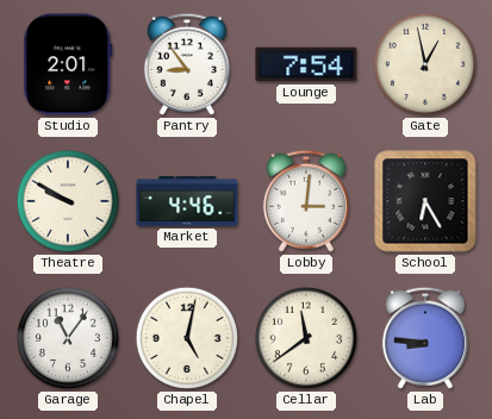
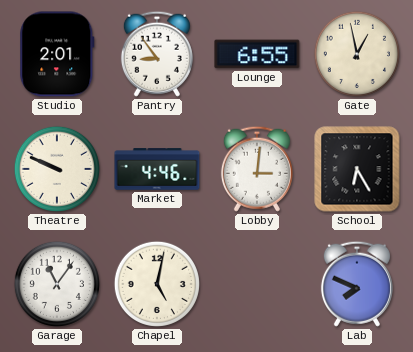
Lounge: 7:54 -> 6:55
Theatre: 9:50 -> 9:49
Cellar: 11:39 -> none
Lab: 8:46 -> 7:49
